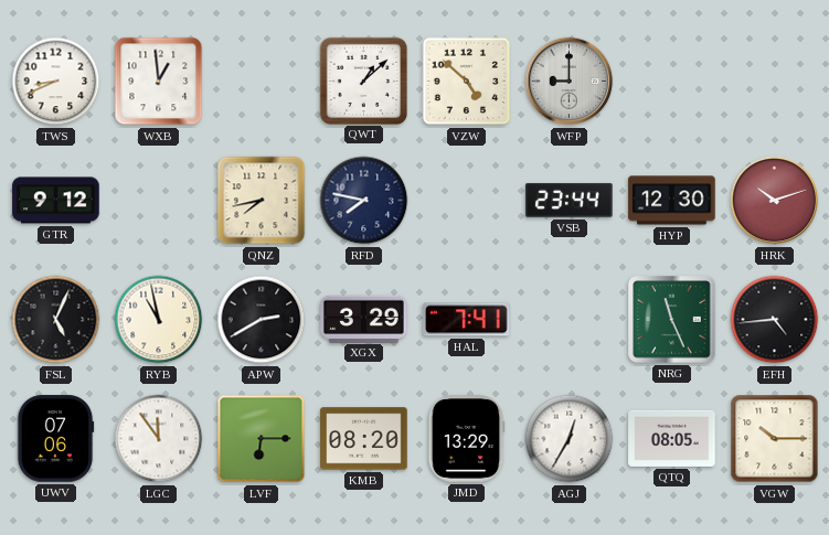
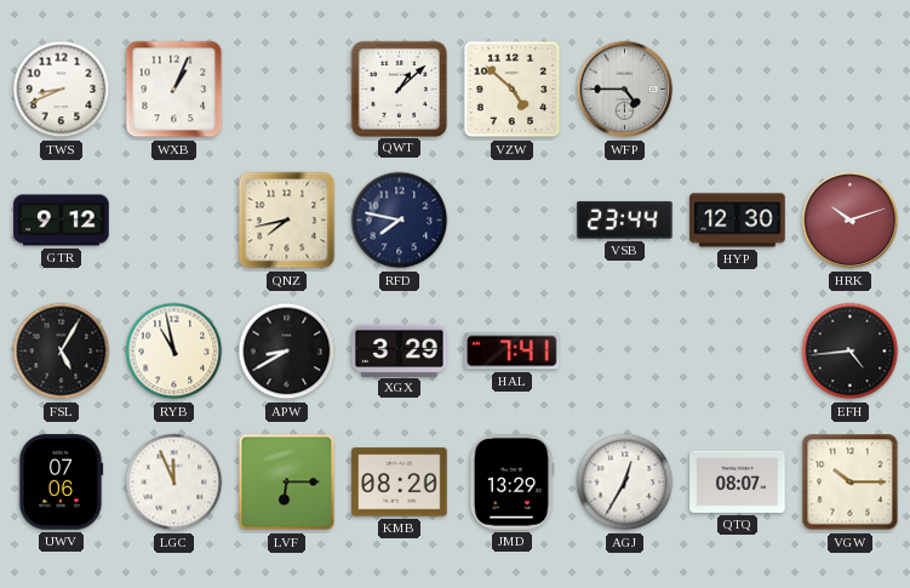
WXB: 12:59 -> 1:04
WFP: 9:00 -> 4:45
FSL: 5:04 -> 5:05
APW: 2:40 -> 8:40
NRG: 11:26 -> none
LGC: 11:54 -> 11:56
QTQ: 08:05 -> 08:07
